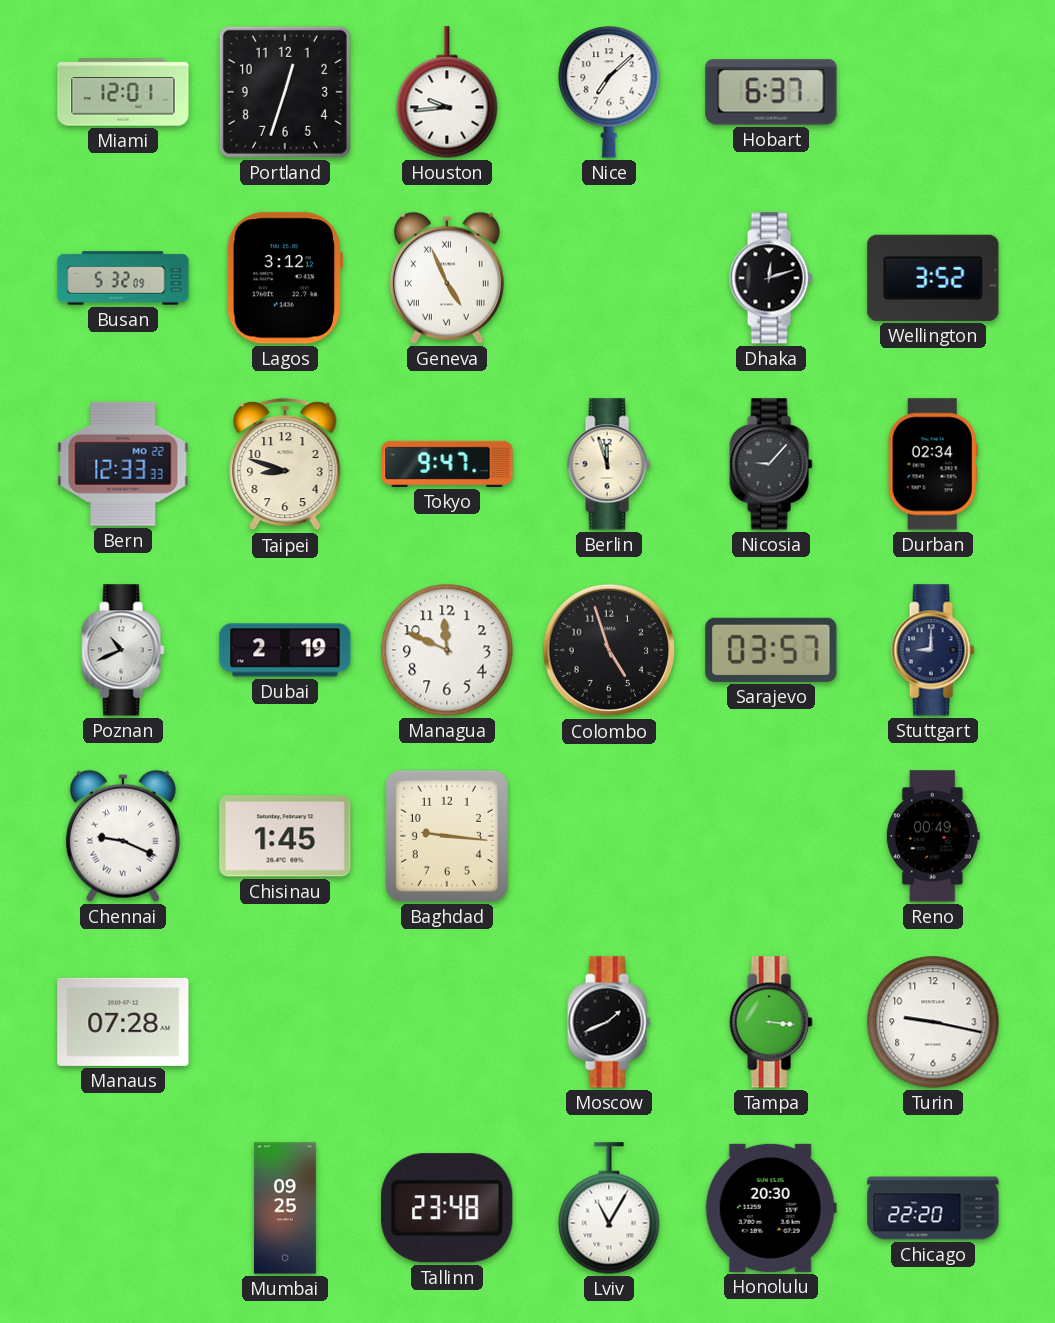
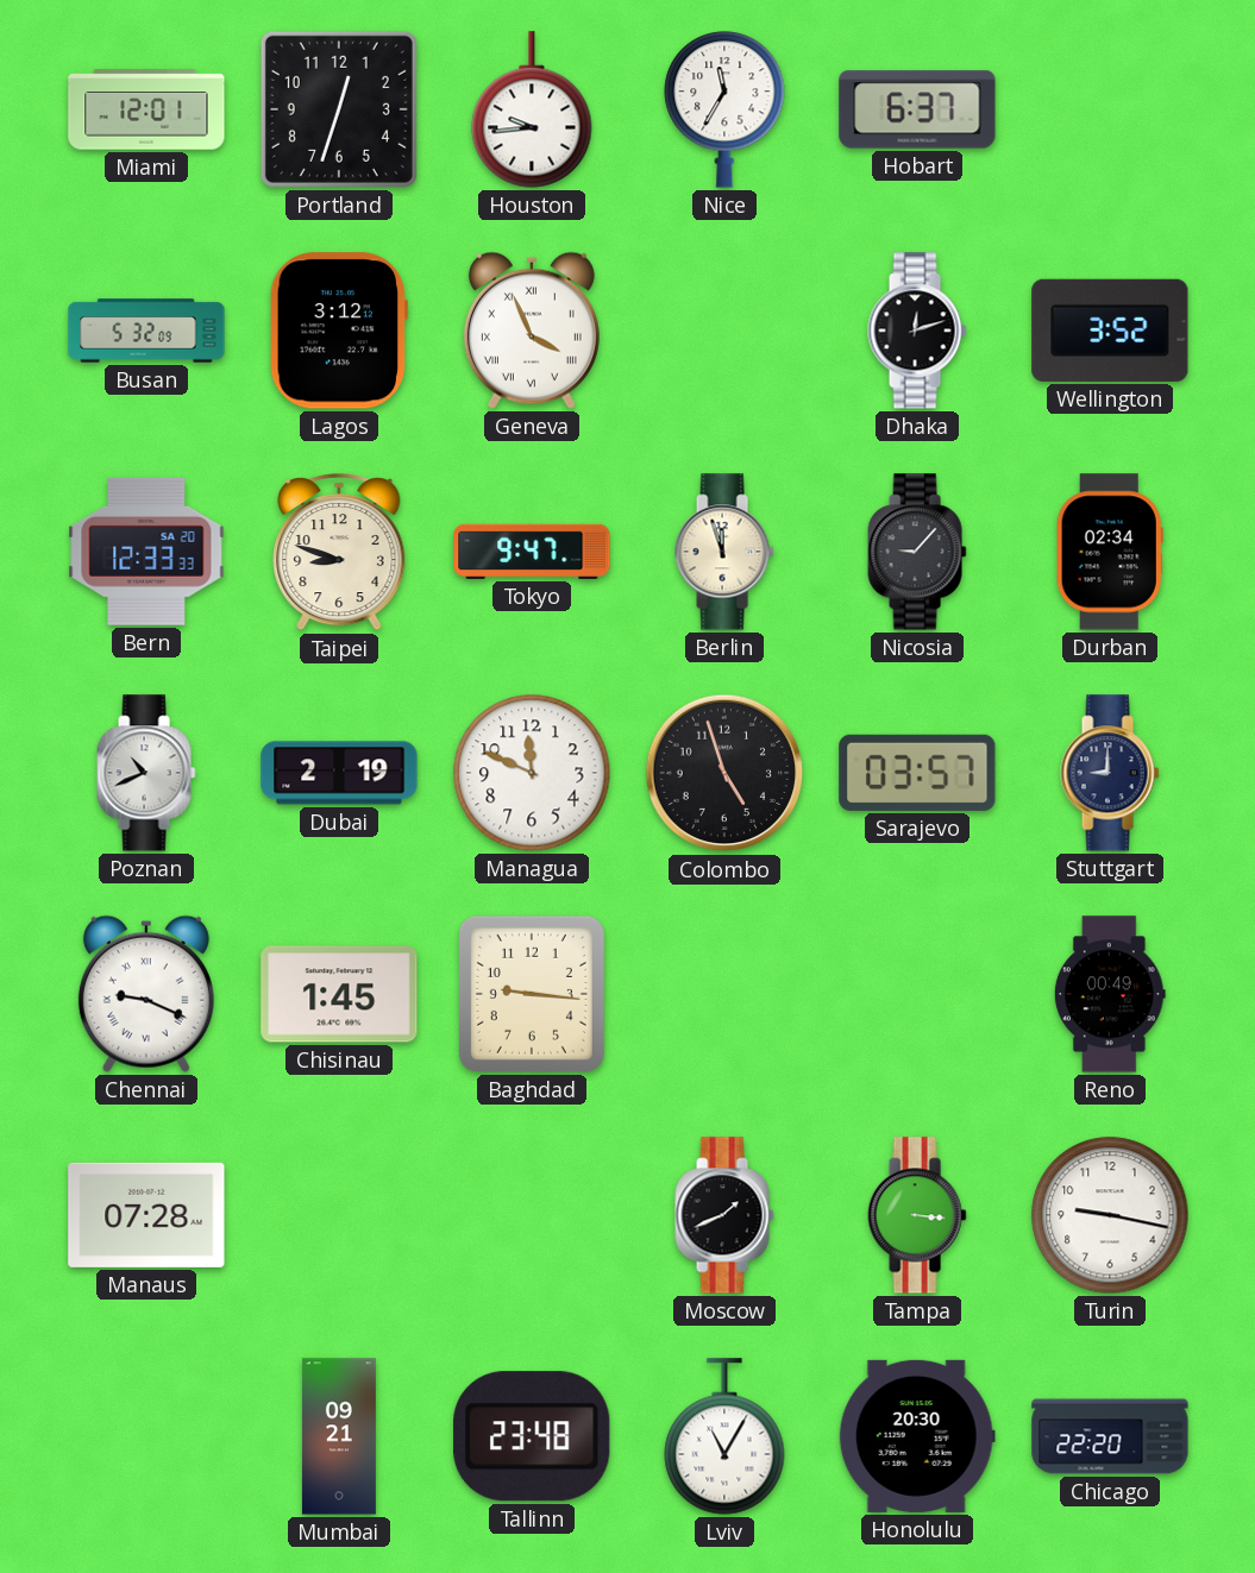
Nice: 7:08 -> 11:35
Geneva: 4:56 -> 3:56
Bern date: MO 22 -> SA 20
Mumbai: 09:25 -> 09:21
